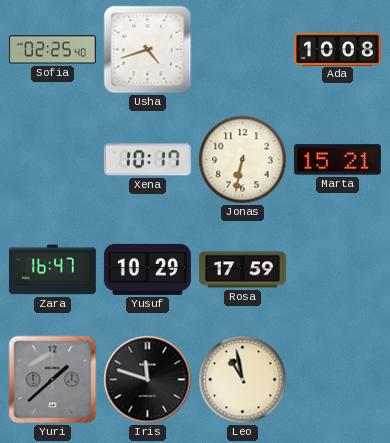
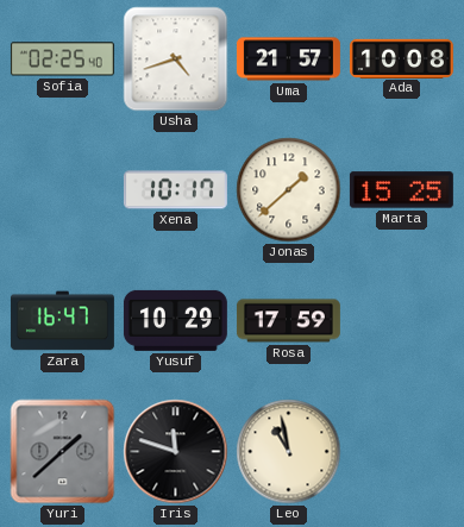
Uma: none -> 21:57
Jonas: 6:32 -> 1:38
Marta: 15:21 -> 15:25
